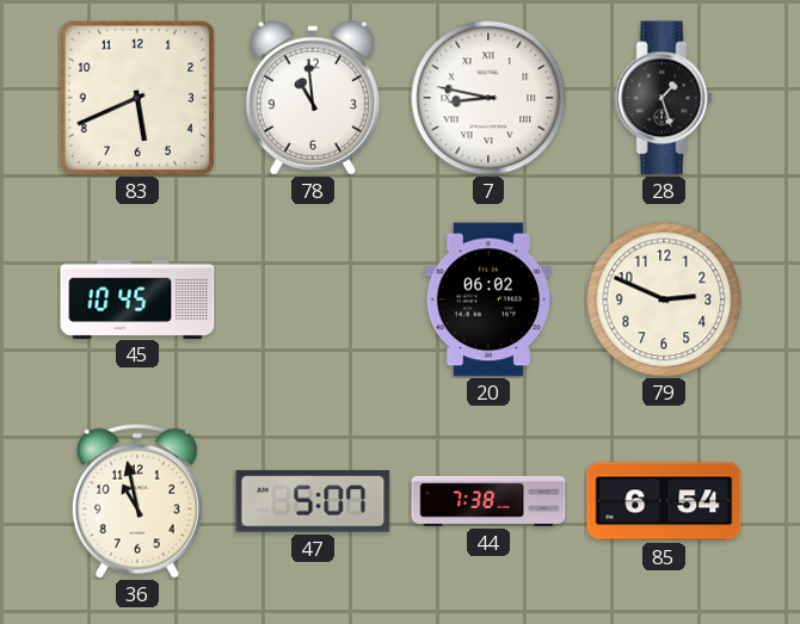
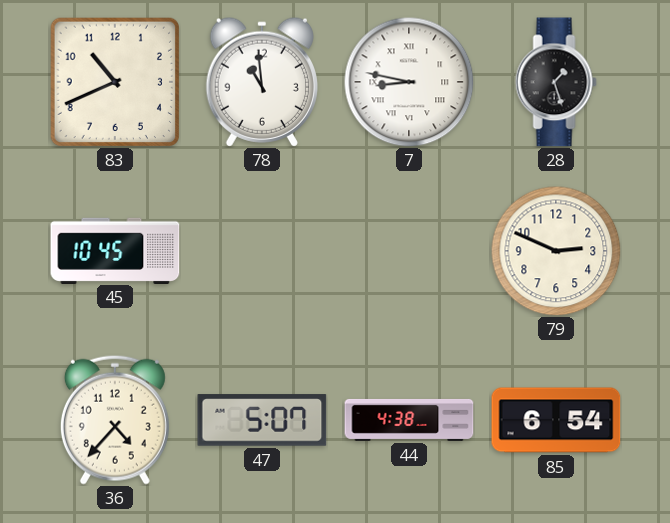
83: 5:41 -> 10:41
20: 06:02 -> none
36: 10:58 -> 4:37
44: 7:38 -> 4:38
